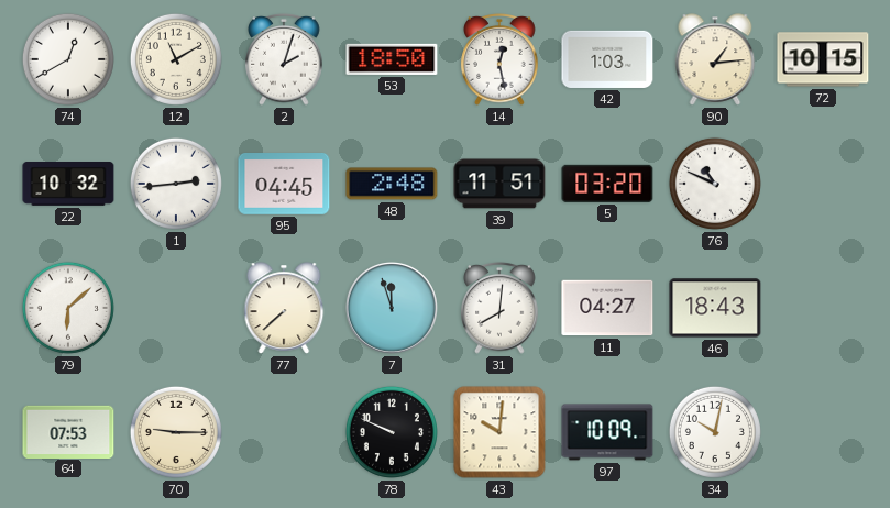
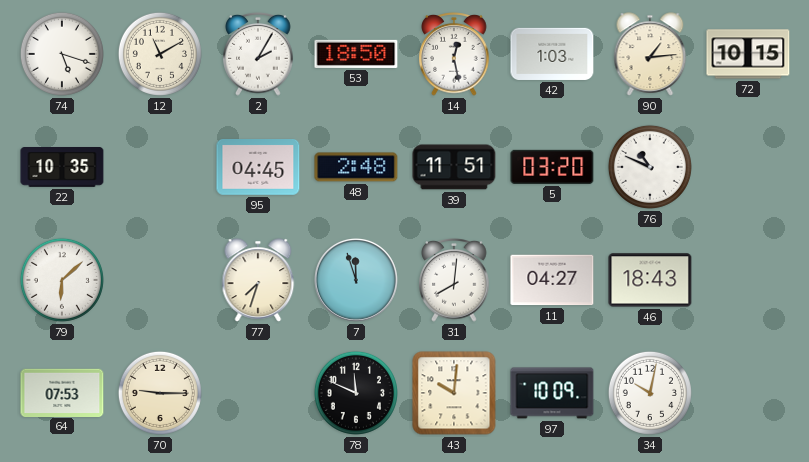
74: 12:40 -> 5:18
2: 2:03 -> 2:05
22: 10:32 -> 10:35
1: 2:44 -> none
77: 7:38 -> 7:33
78: 9:49 -> 11:49
